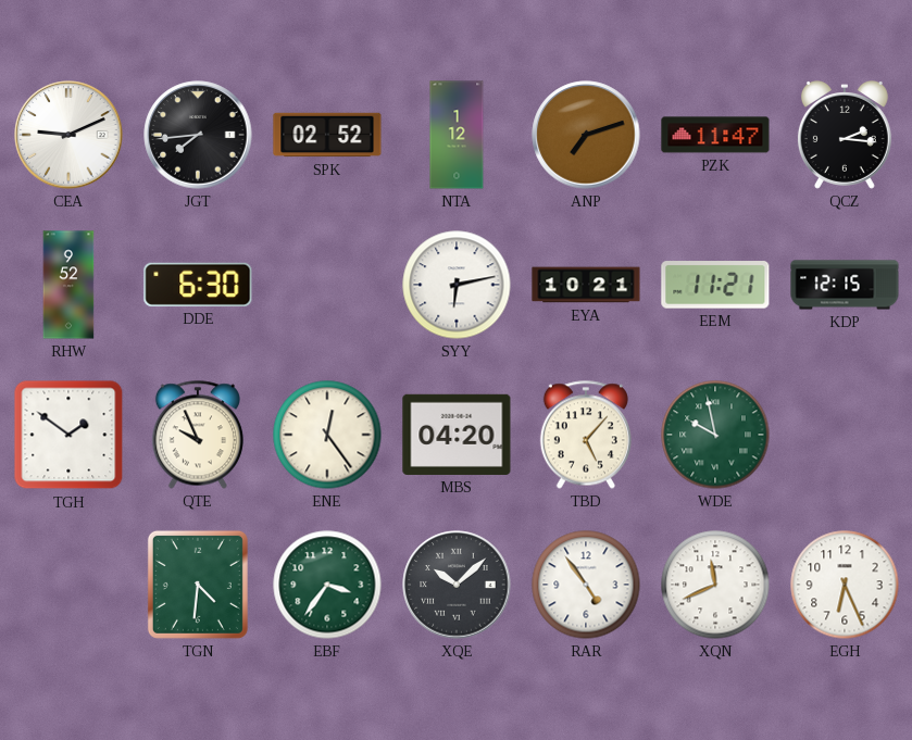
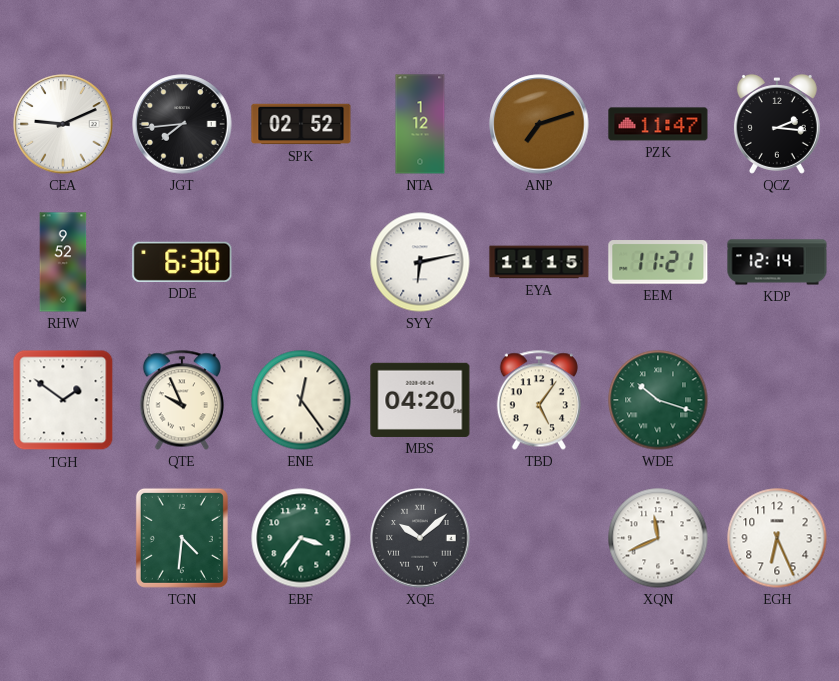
EYA: 10:21 -> 11:15
KDP: 12:15 -> 12:14
TBD: 5:07 -> 5:06
WDE: 9:58 -> 10:18
RAR: 4:54 -> none
